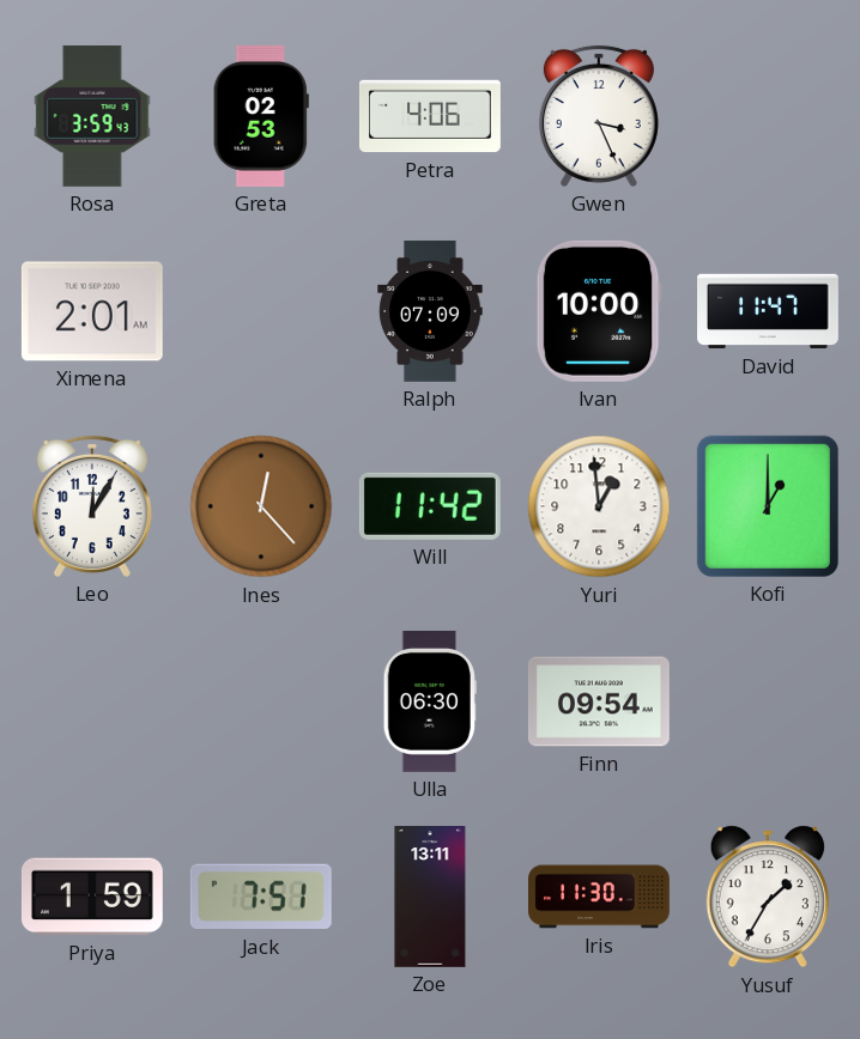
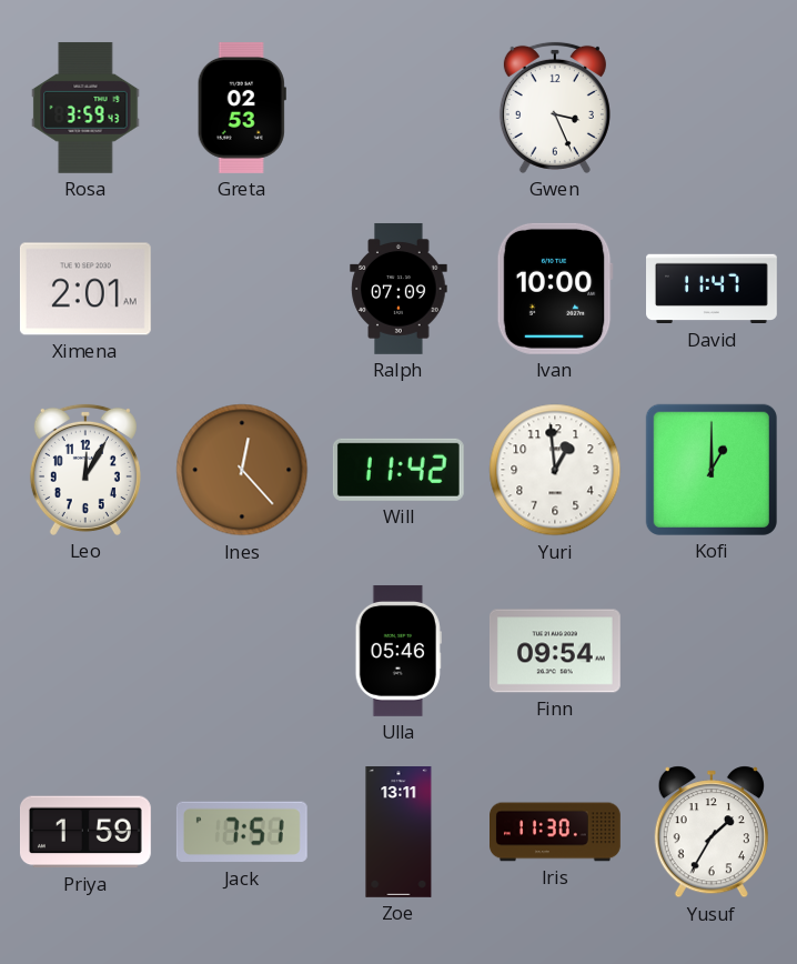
Petra: 4:06 -> none
Ulla: 06:30 -> 05:46
